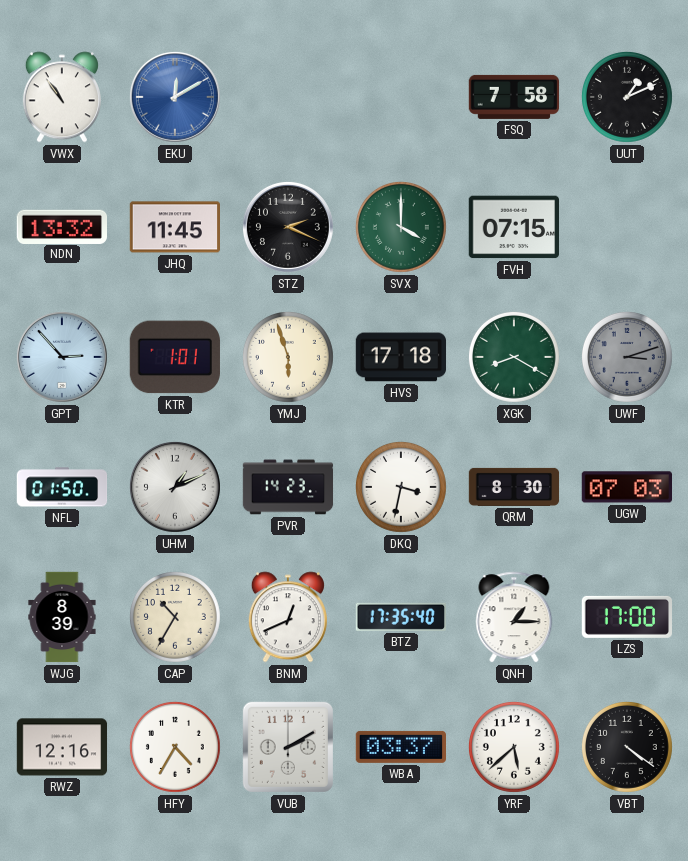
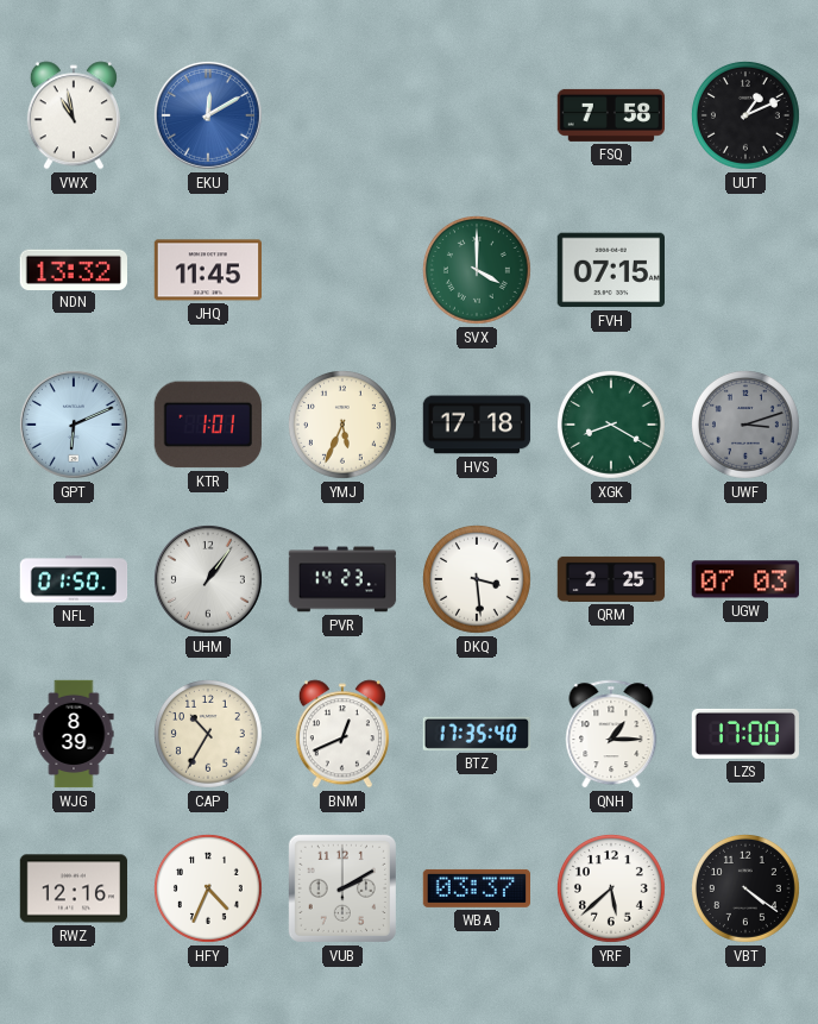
VWX: 10:54 -> 10:58
STZ: 2:19 -> none
GPT: 2:53 -> 6:11
YMJ: 5:57 -> 5:34
UHM: 1:11 -> 1:06
DKQ: 3:32 -> 3:29
QRM: 8:30 -> 2:25
HFY: 4:35 -> 4:34
